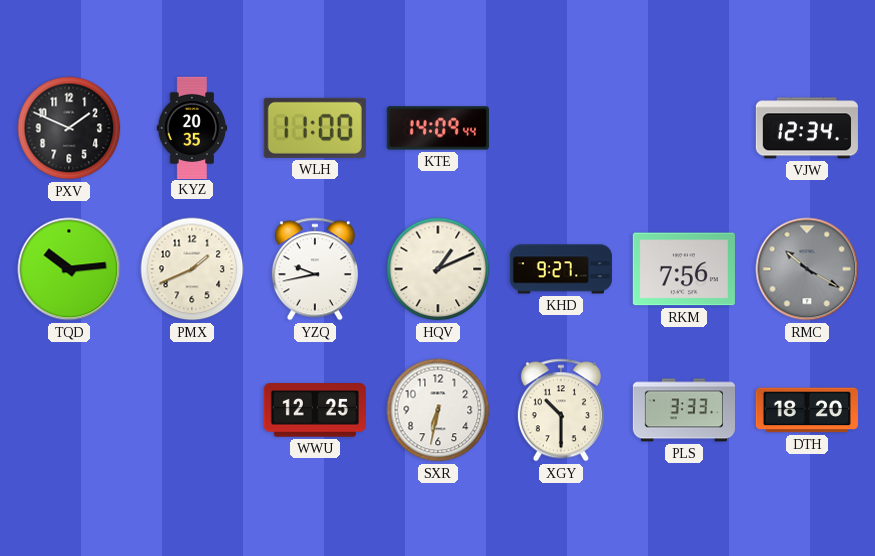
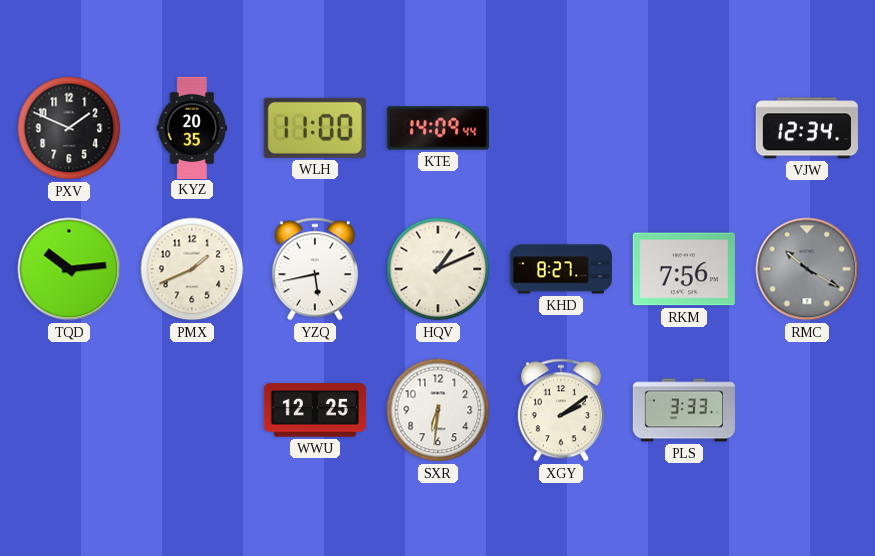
YZQ: 9:43 -> 5:43
KHD: 9:27 -> 8:27
SXR: 6:32 -> 6:31
XGY: 10:30 -> 2:09
DTH: 18:20 -> none
